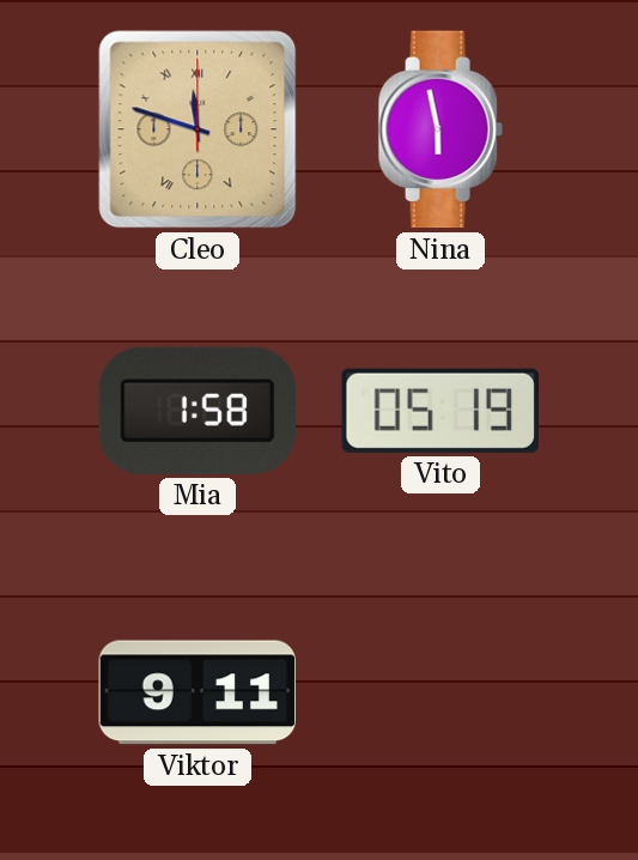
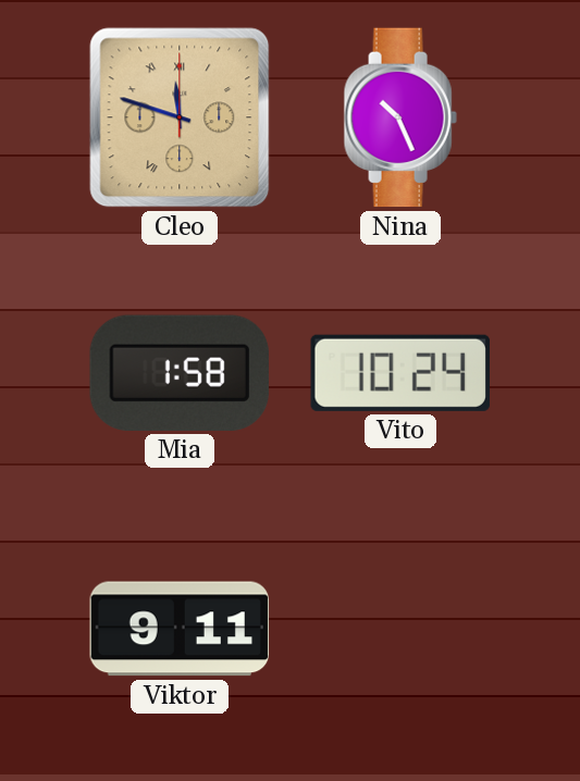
Nina: 5:58 -> 10:26
Vito: 05:19 -> 10:24
